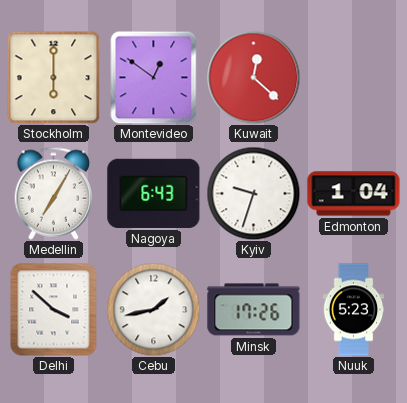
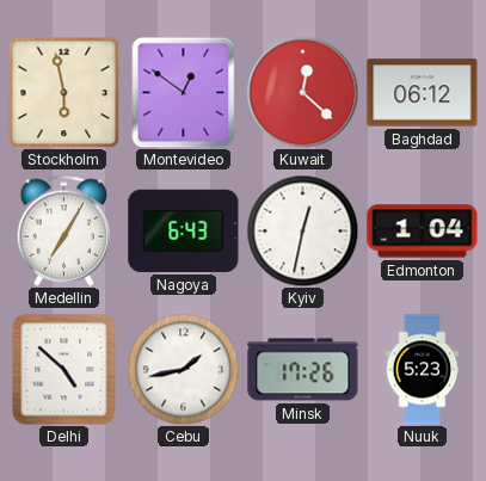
Stockholm: 6:00 -> 5:58
Baghdad: none -> 06:12
Kyiv: 9:33 -> 12:32
Delhi: 3:52 -> 4:52
